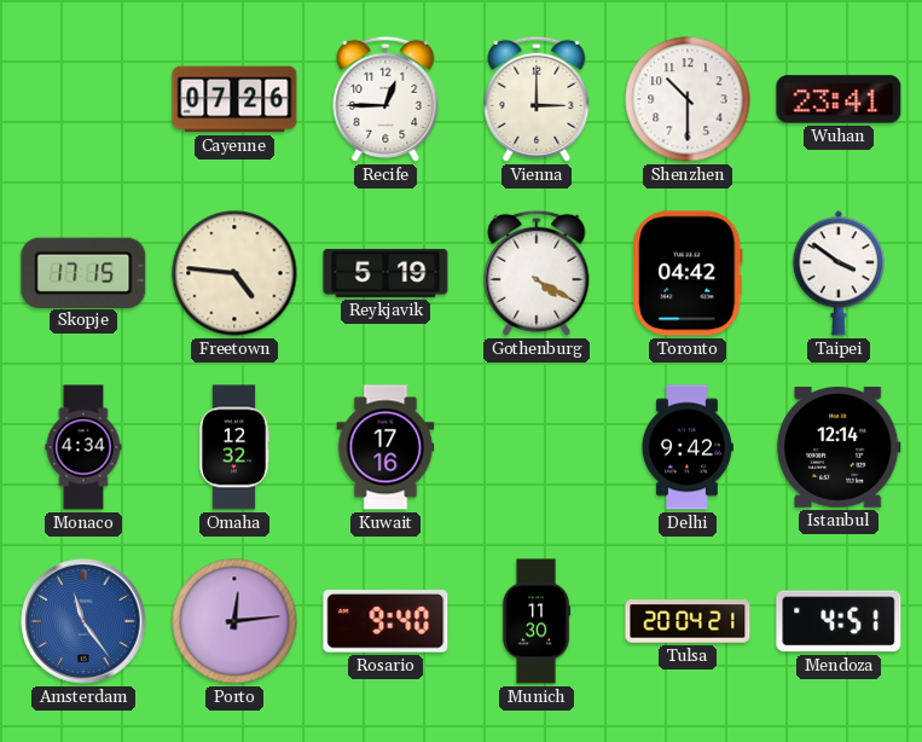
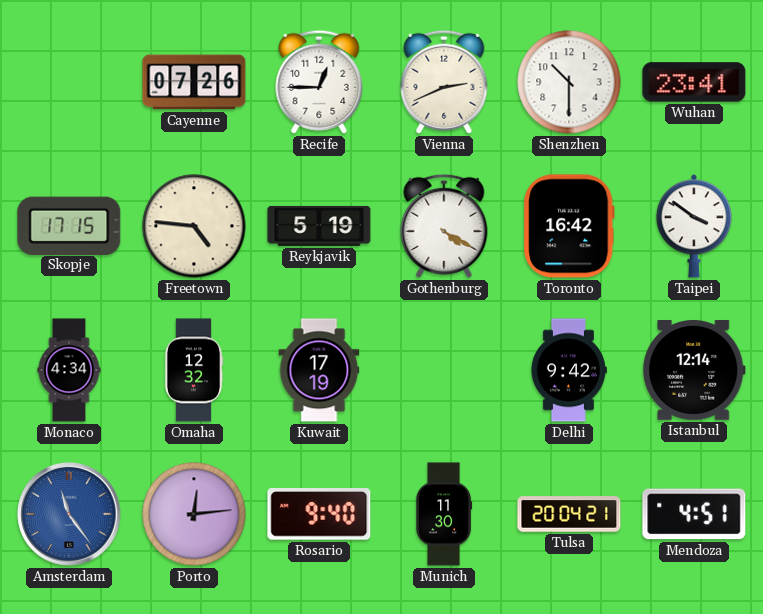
Vienna: 3:00 -> 2:41
Toronto: 04:42 -> 16:42
Kuwait: 17:16 -> 17:19
